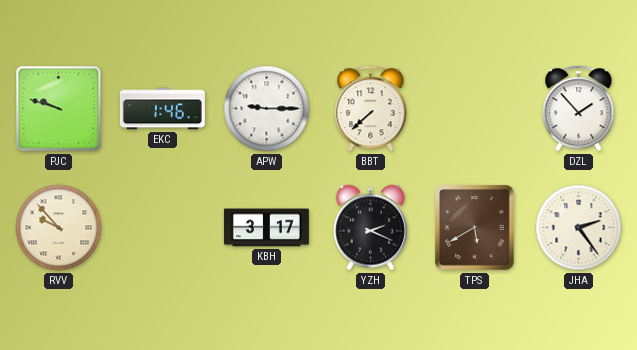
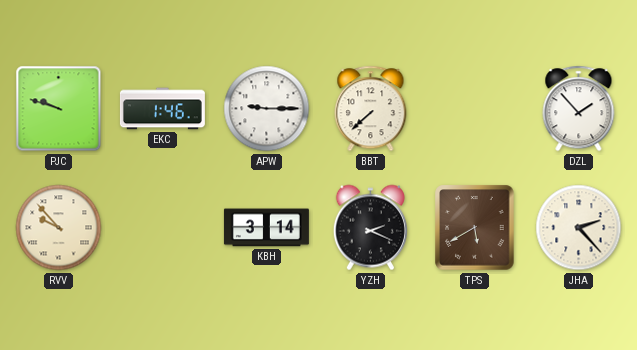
KBH: 3:17 -> 3:14
JHA: 2:24 -> 2:23
